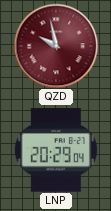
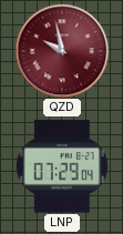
LNP: 20:29 -> 07:29
